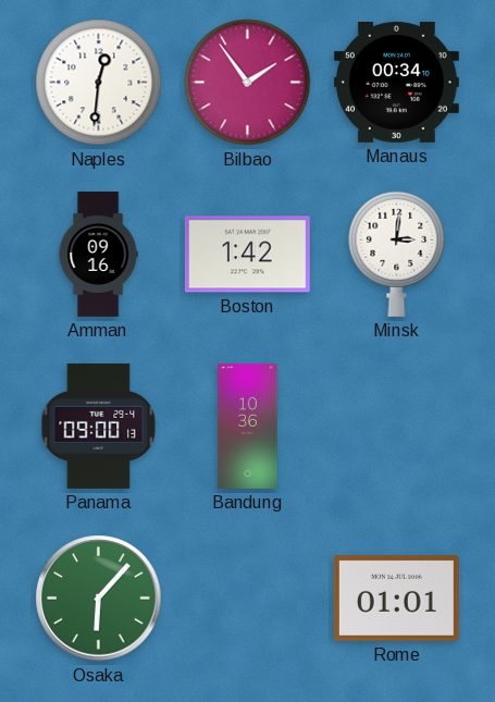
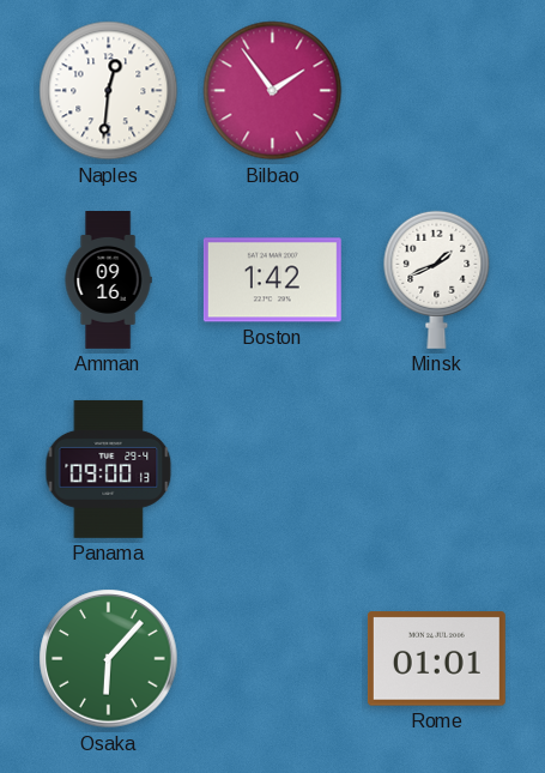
Manaus: 00:34 -> none
Minsk: 3:01 -> 1:41
Bandung: 10:36 -> none
